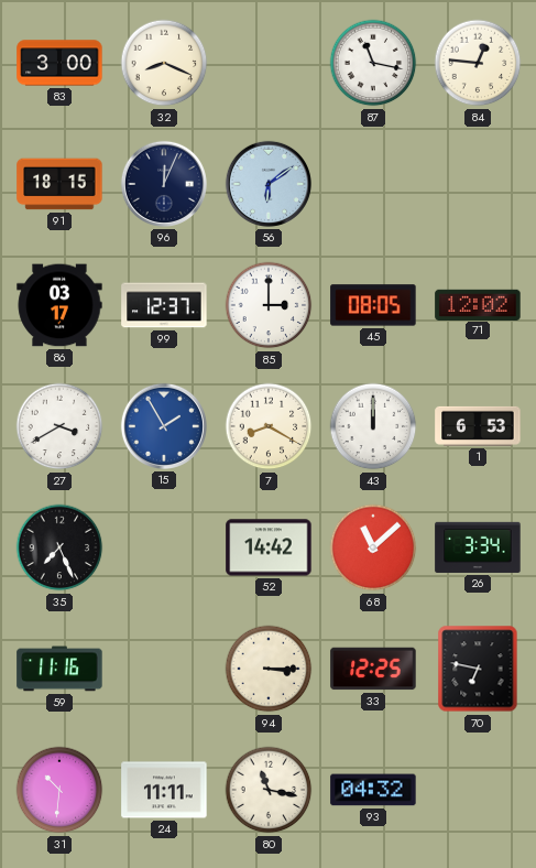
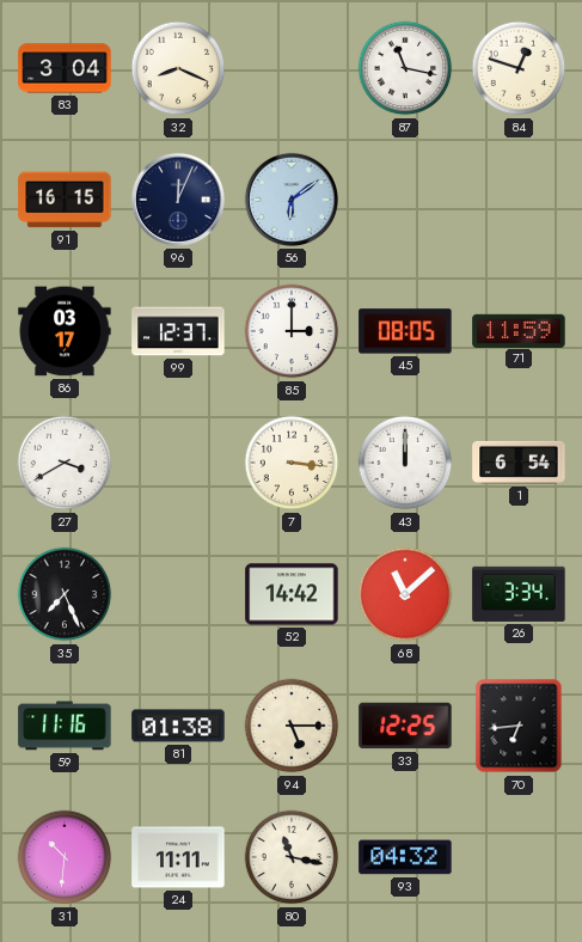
83: 3:00 -> 3:04
84: 12:46 -> 12:48
91: 18:15 -> 16:15
71: 12:02 -> 11:59
15: 1:55 -> none
7: 8:20 -> 3:16
1: 6:53 -> 6:54
81: none -> 01:38
94: 3:15 -> 5:15
70: 6:47 -> 6:44
